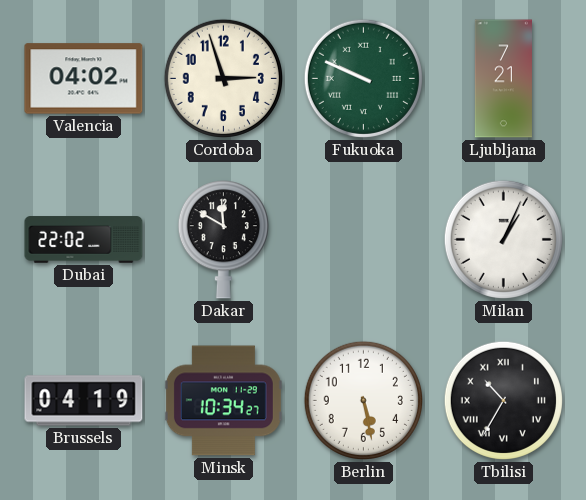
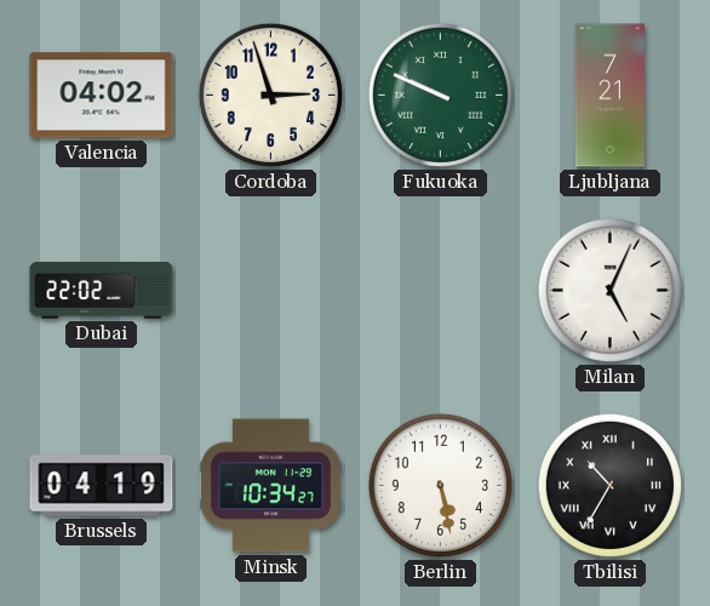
Dakar: 11:50 -> none
Milan: 1:04 -> 5:04
